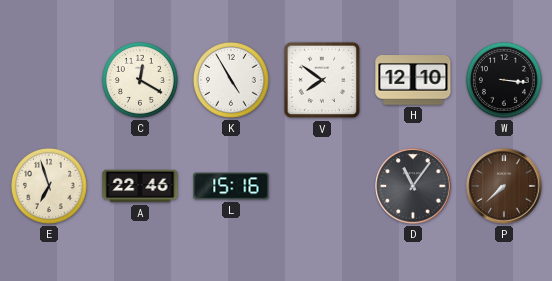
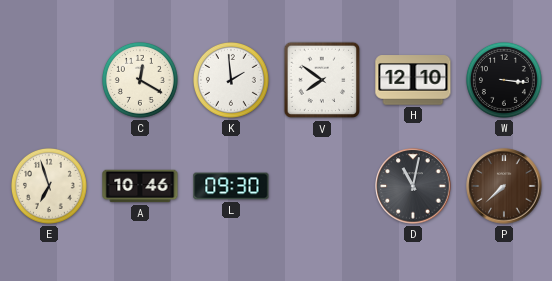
K: 4:55 -> 1:59
A: 22:46 -> 10:46
L: 15:16 -> 09:30
D: 11:06 -> 11:02
